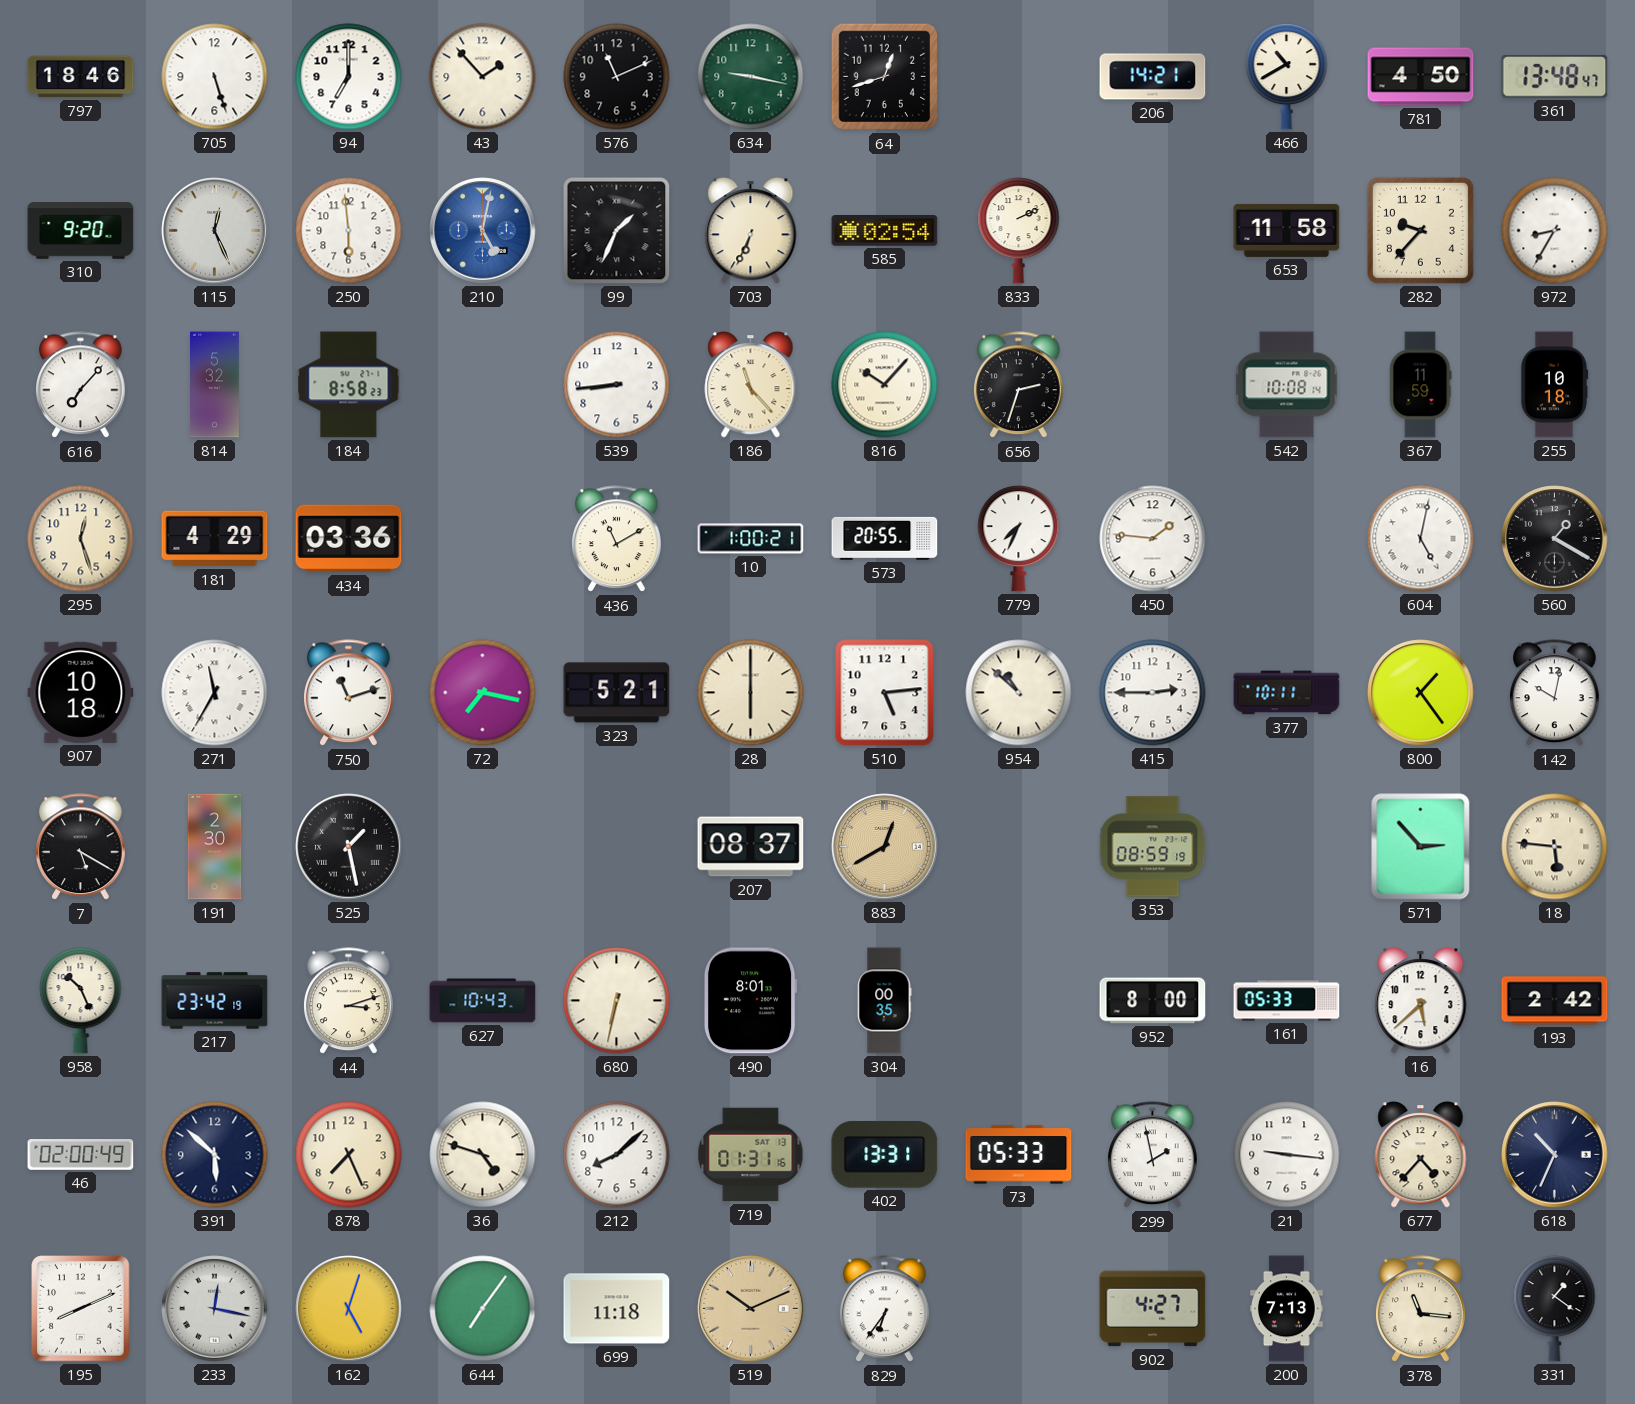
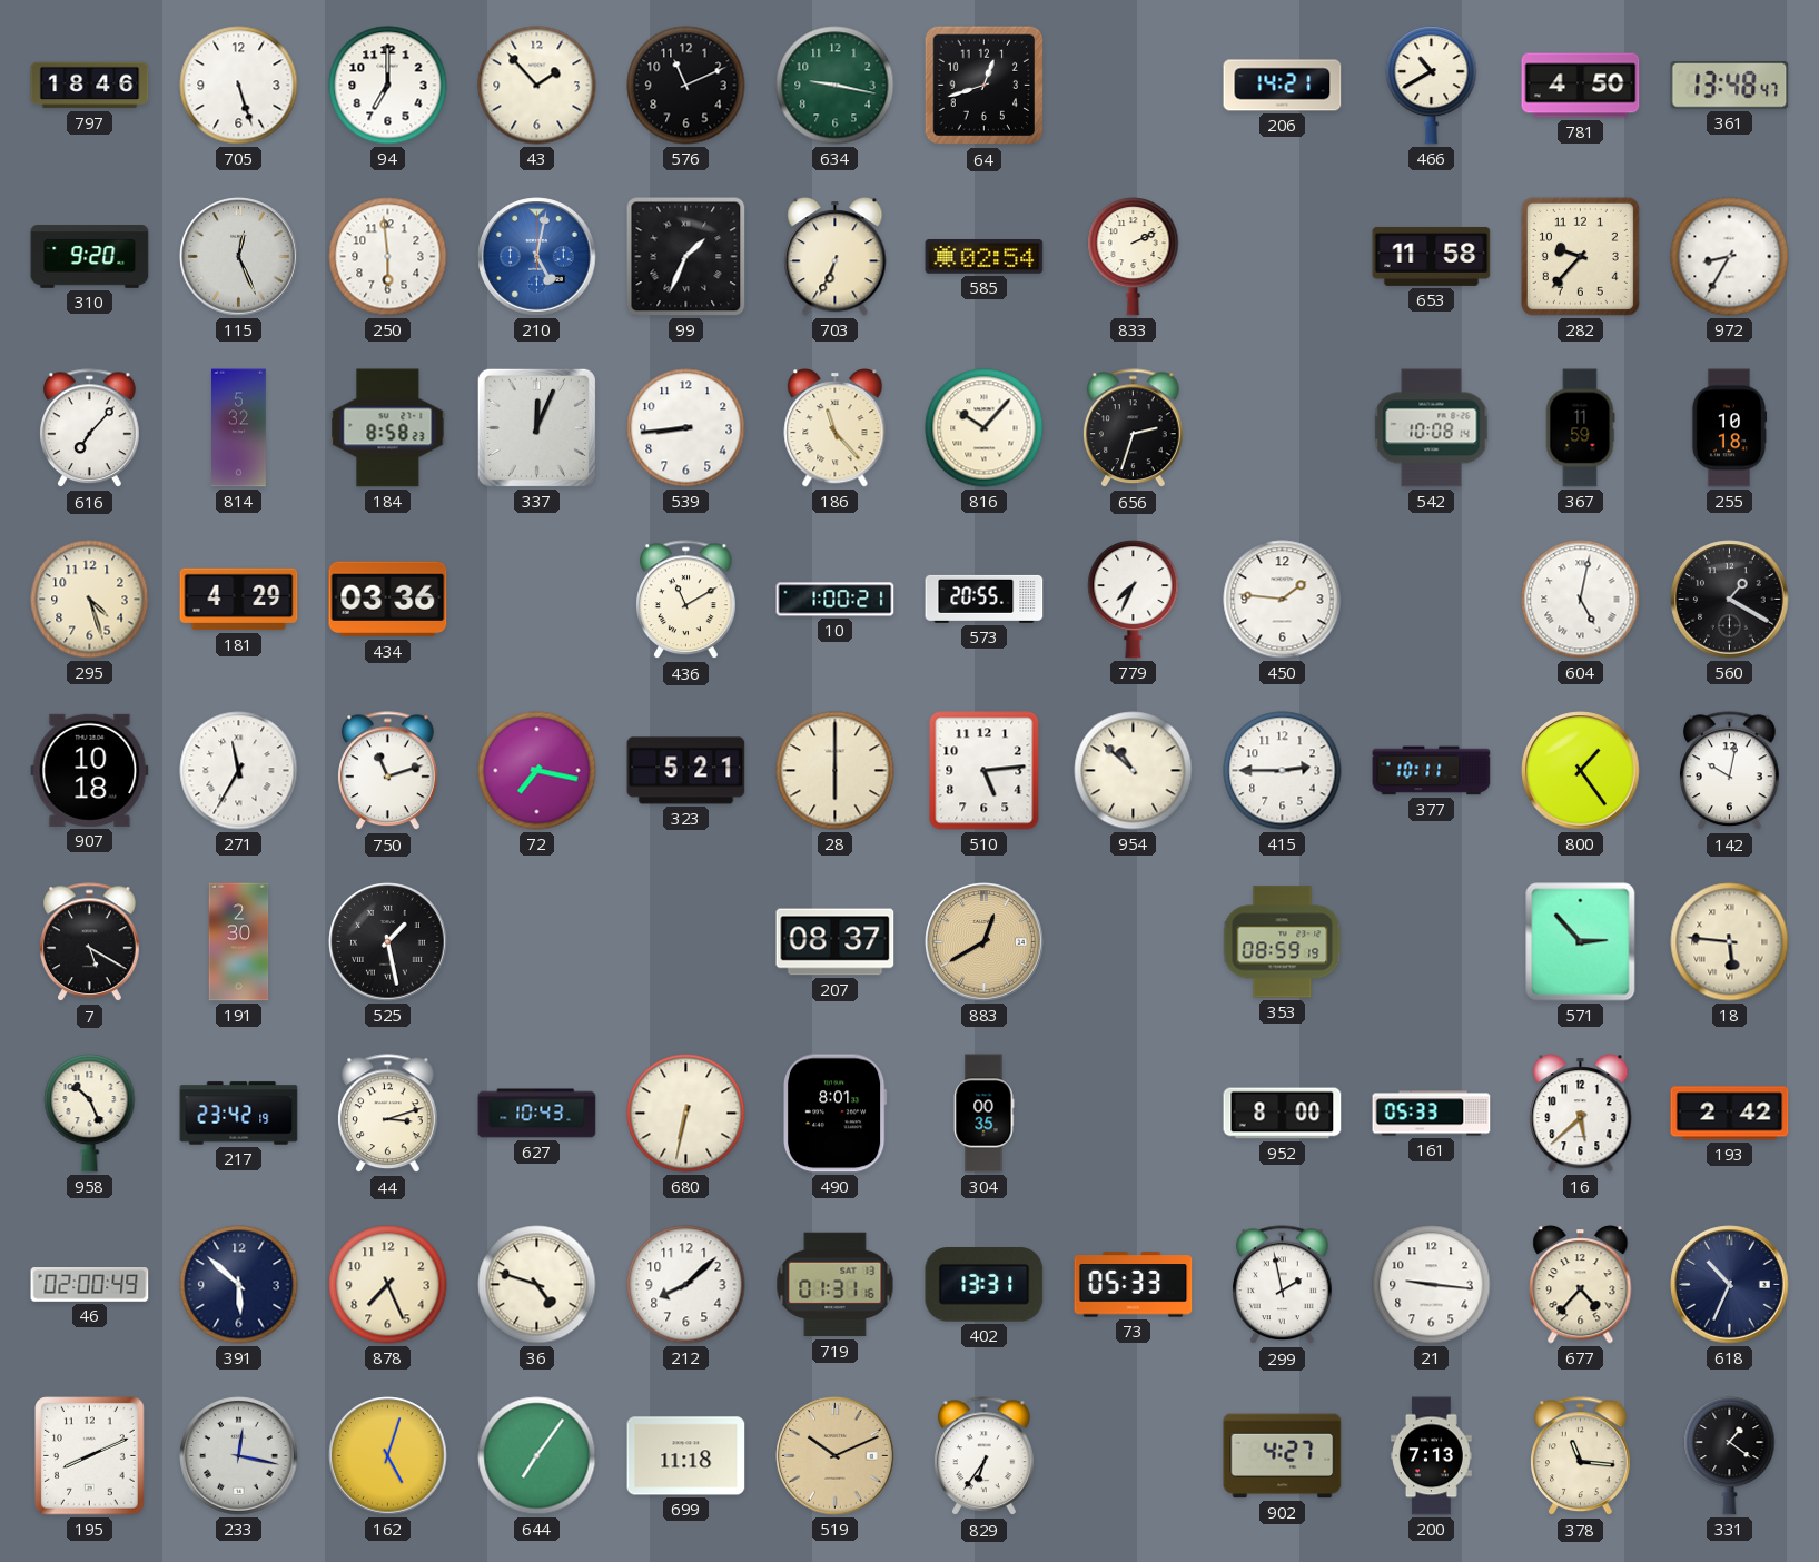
337: none -> 12:04
295: 12:27 -> 4:27
